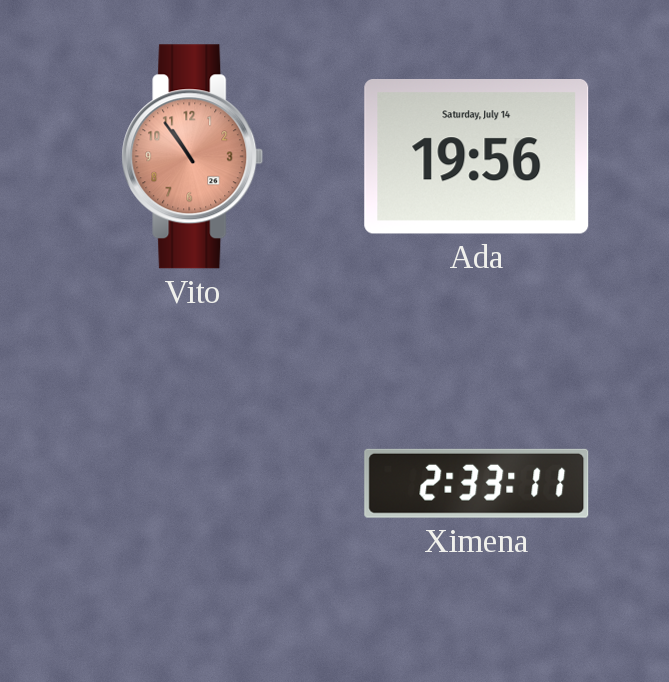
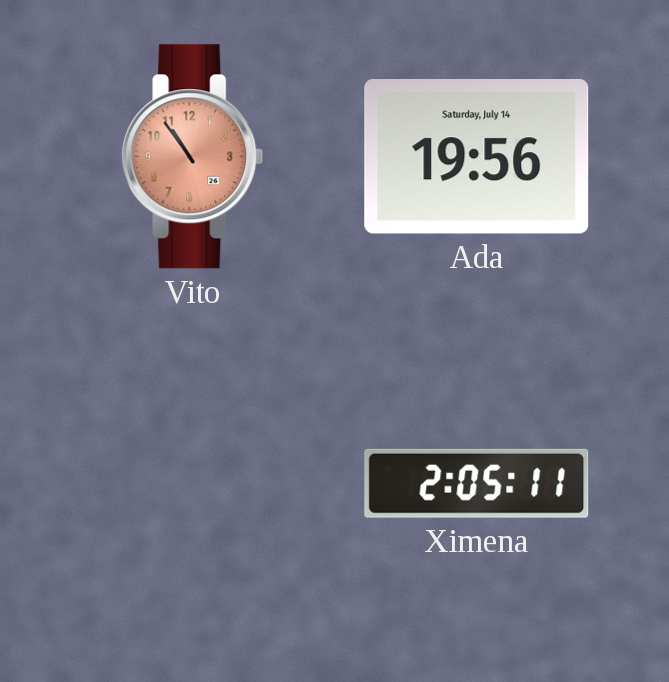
Ximena: 2:33 -> 2:05
